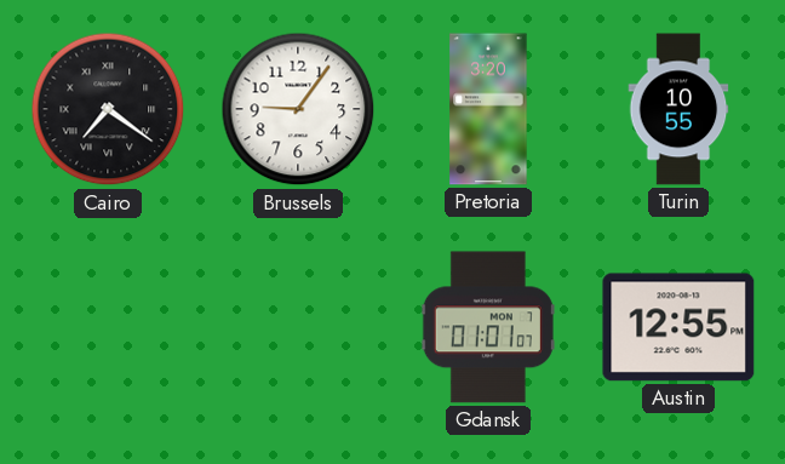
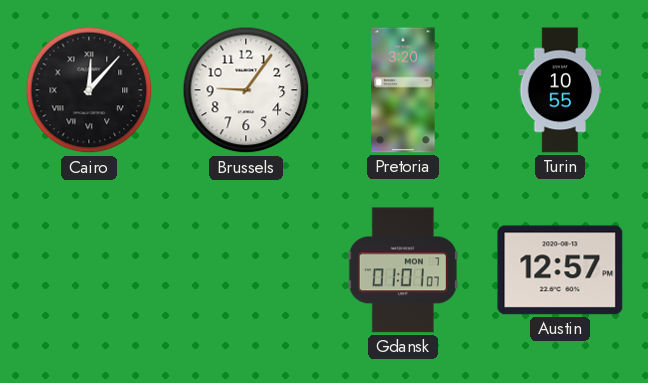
Cairo: 7:21 -> 12:07
Austin: 12:55 -> 12:57
